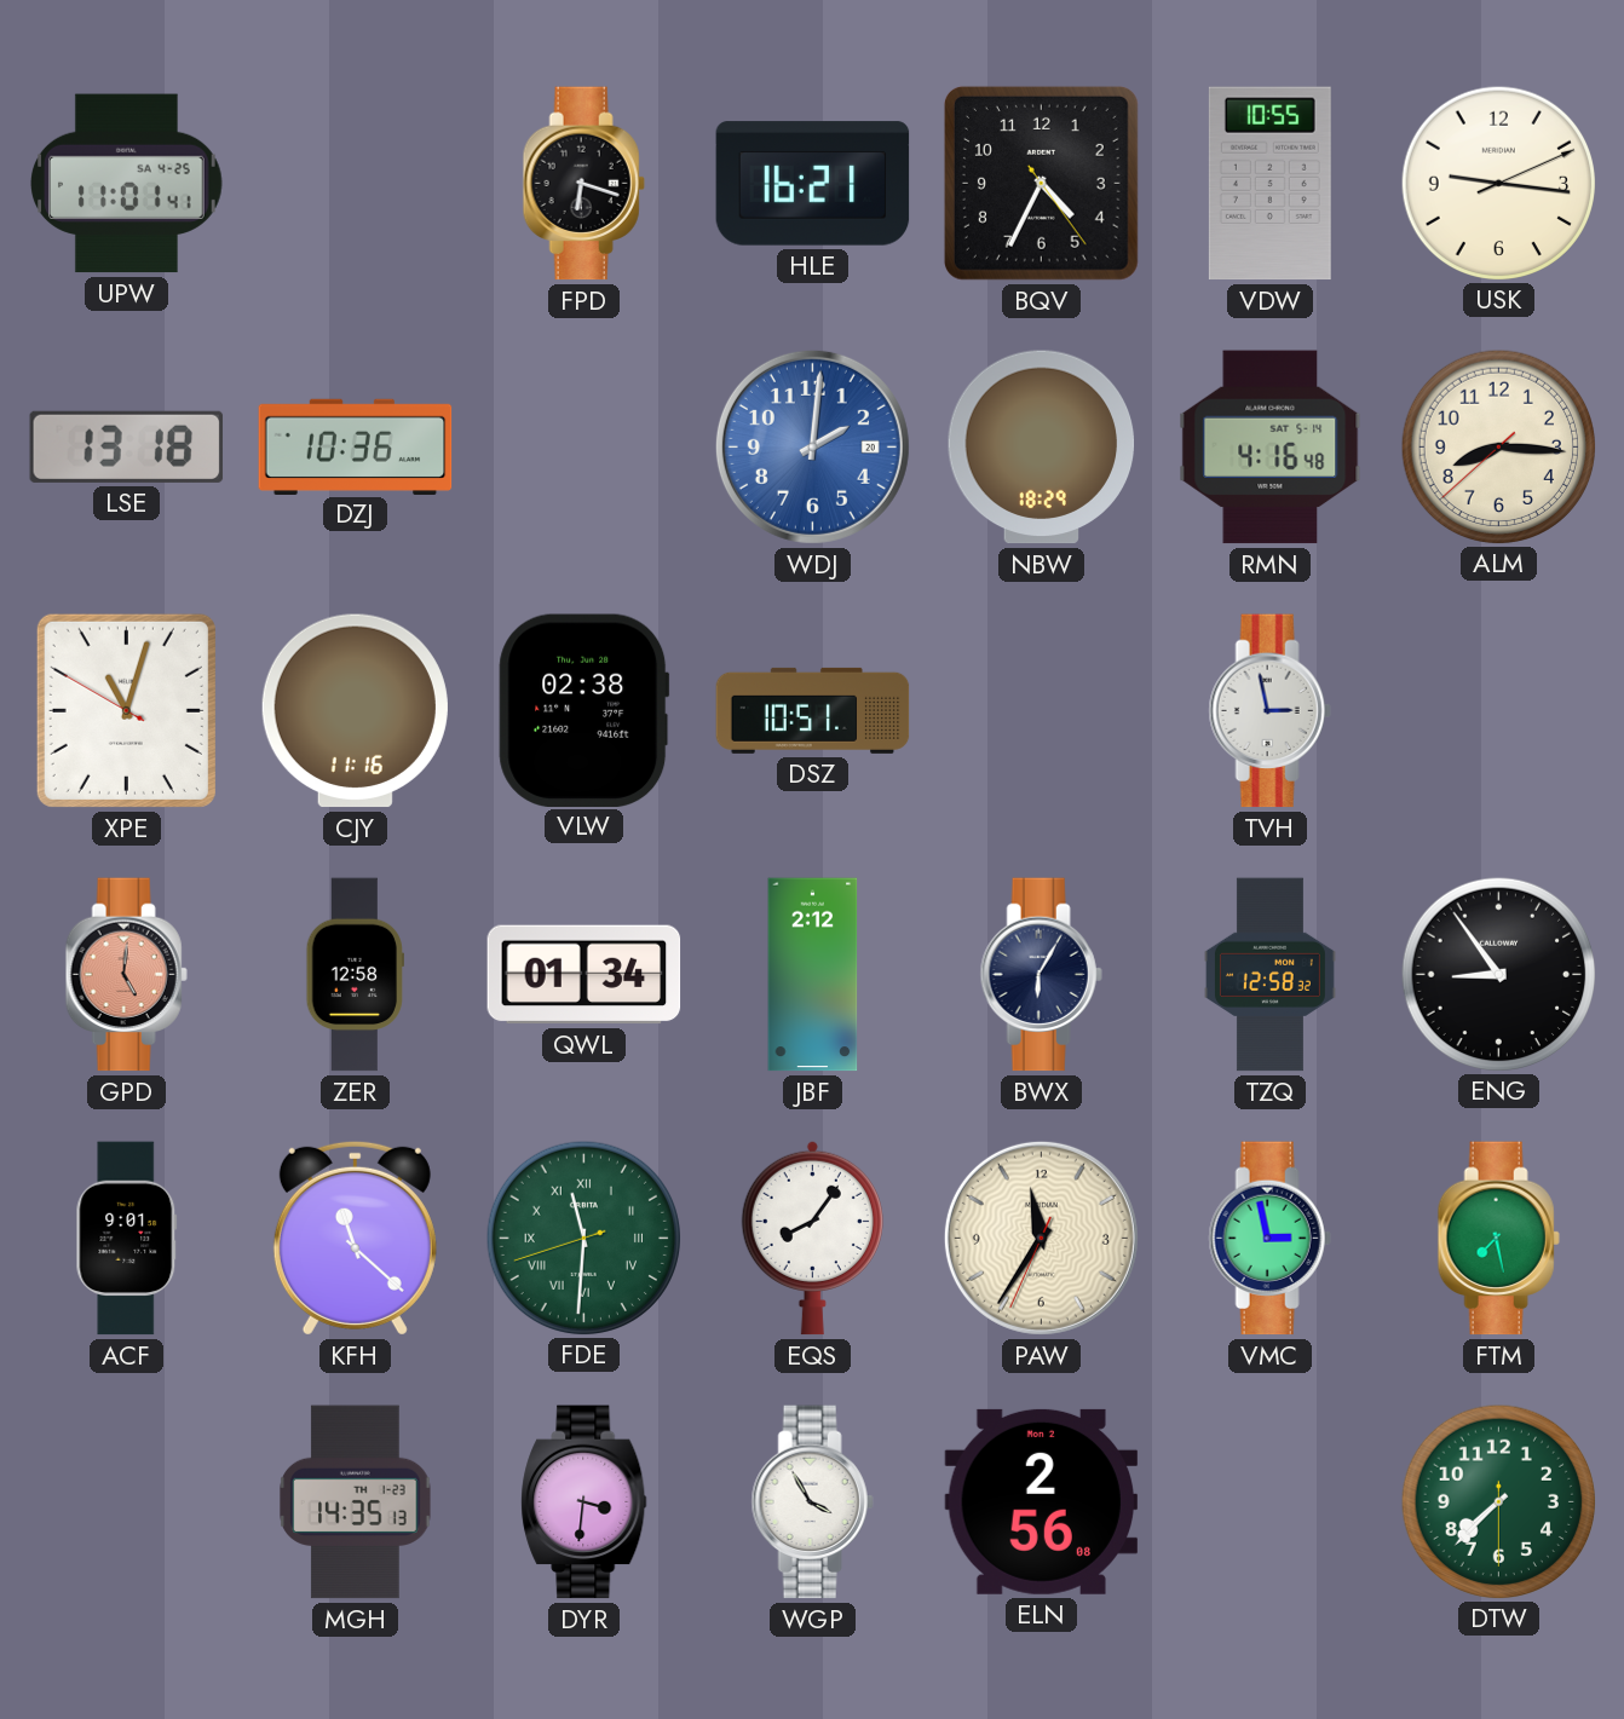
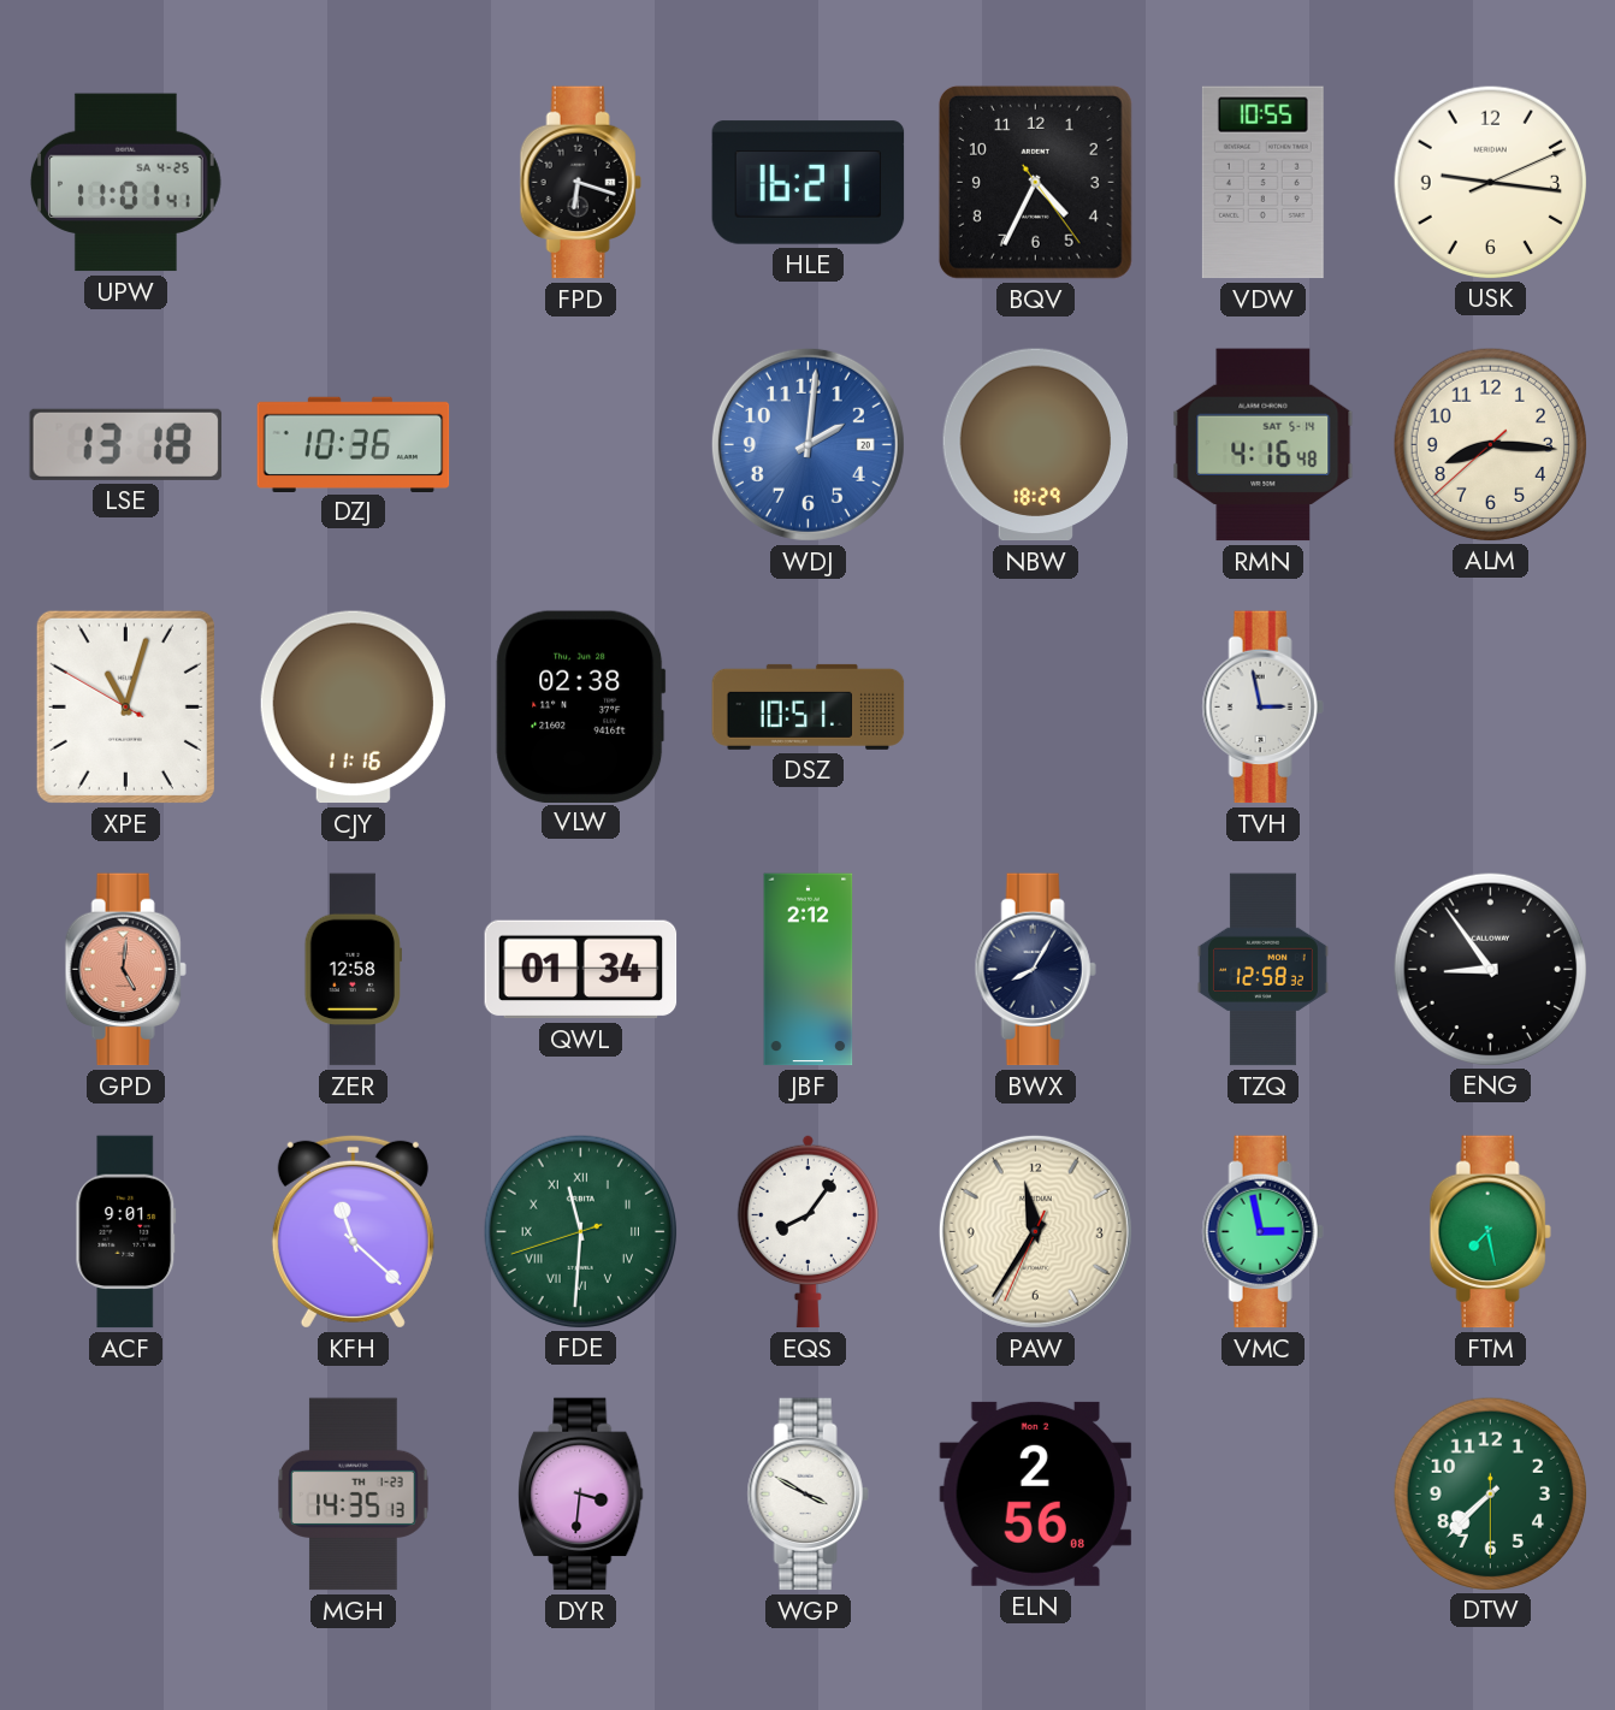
BWX: 6:05 -> 8:05
WGP: 3:55 -> 3:50
